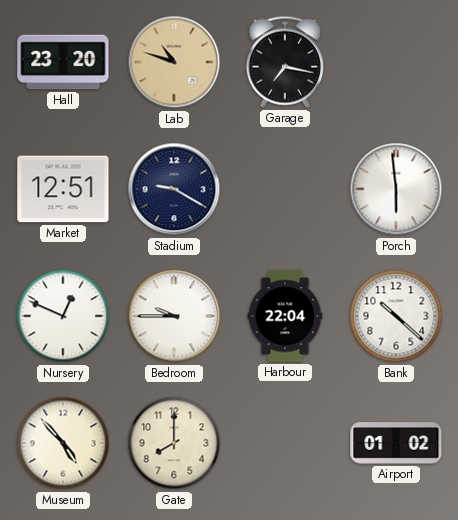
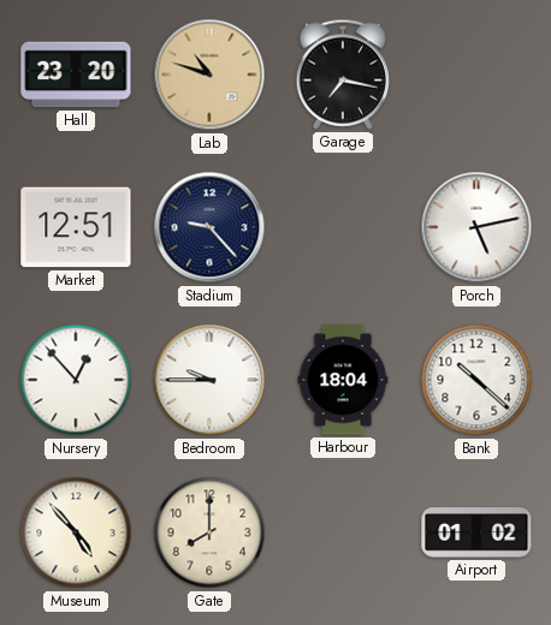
Stadium: 9:20 -> 9:23
Porch: 5:59 -> 5:13
Nursery: 12:49 -> 12:53
Harbour: 22:04 -> 18:04
